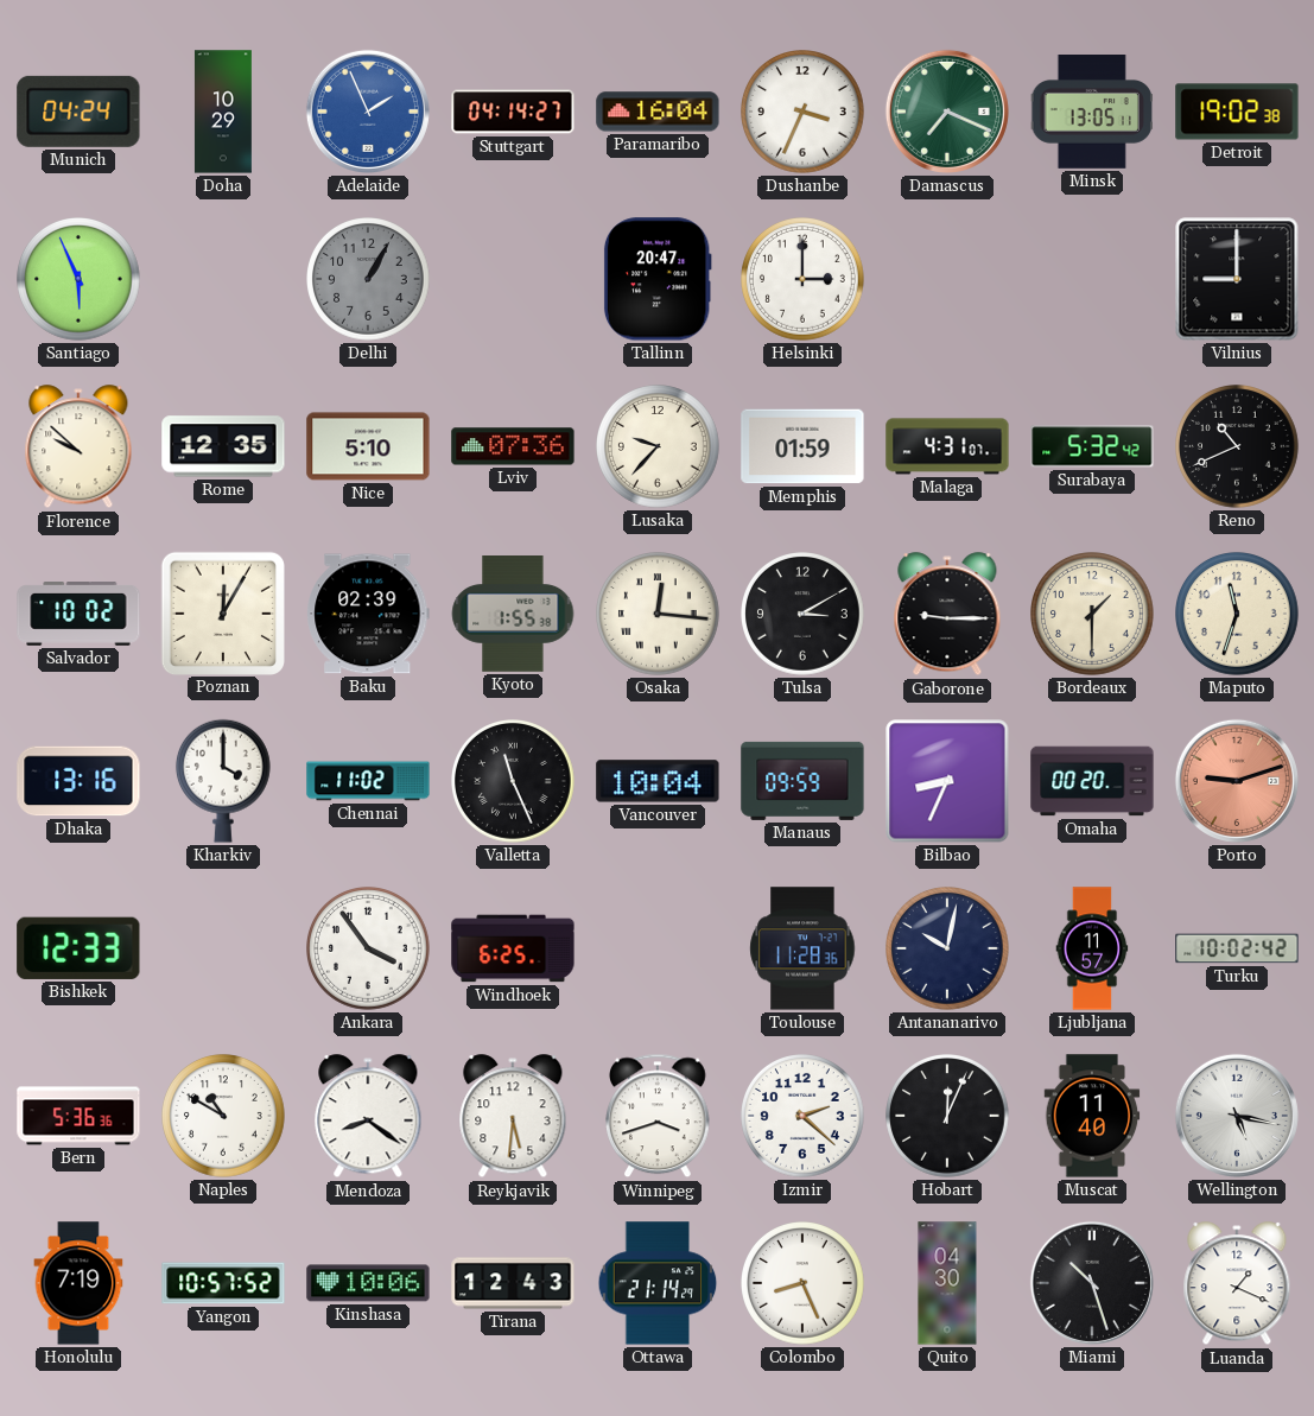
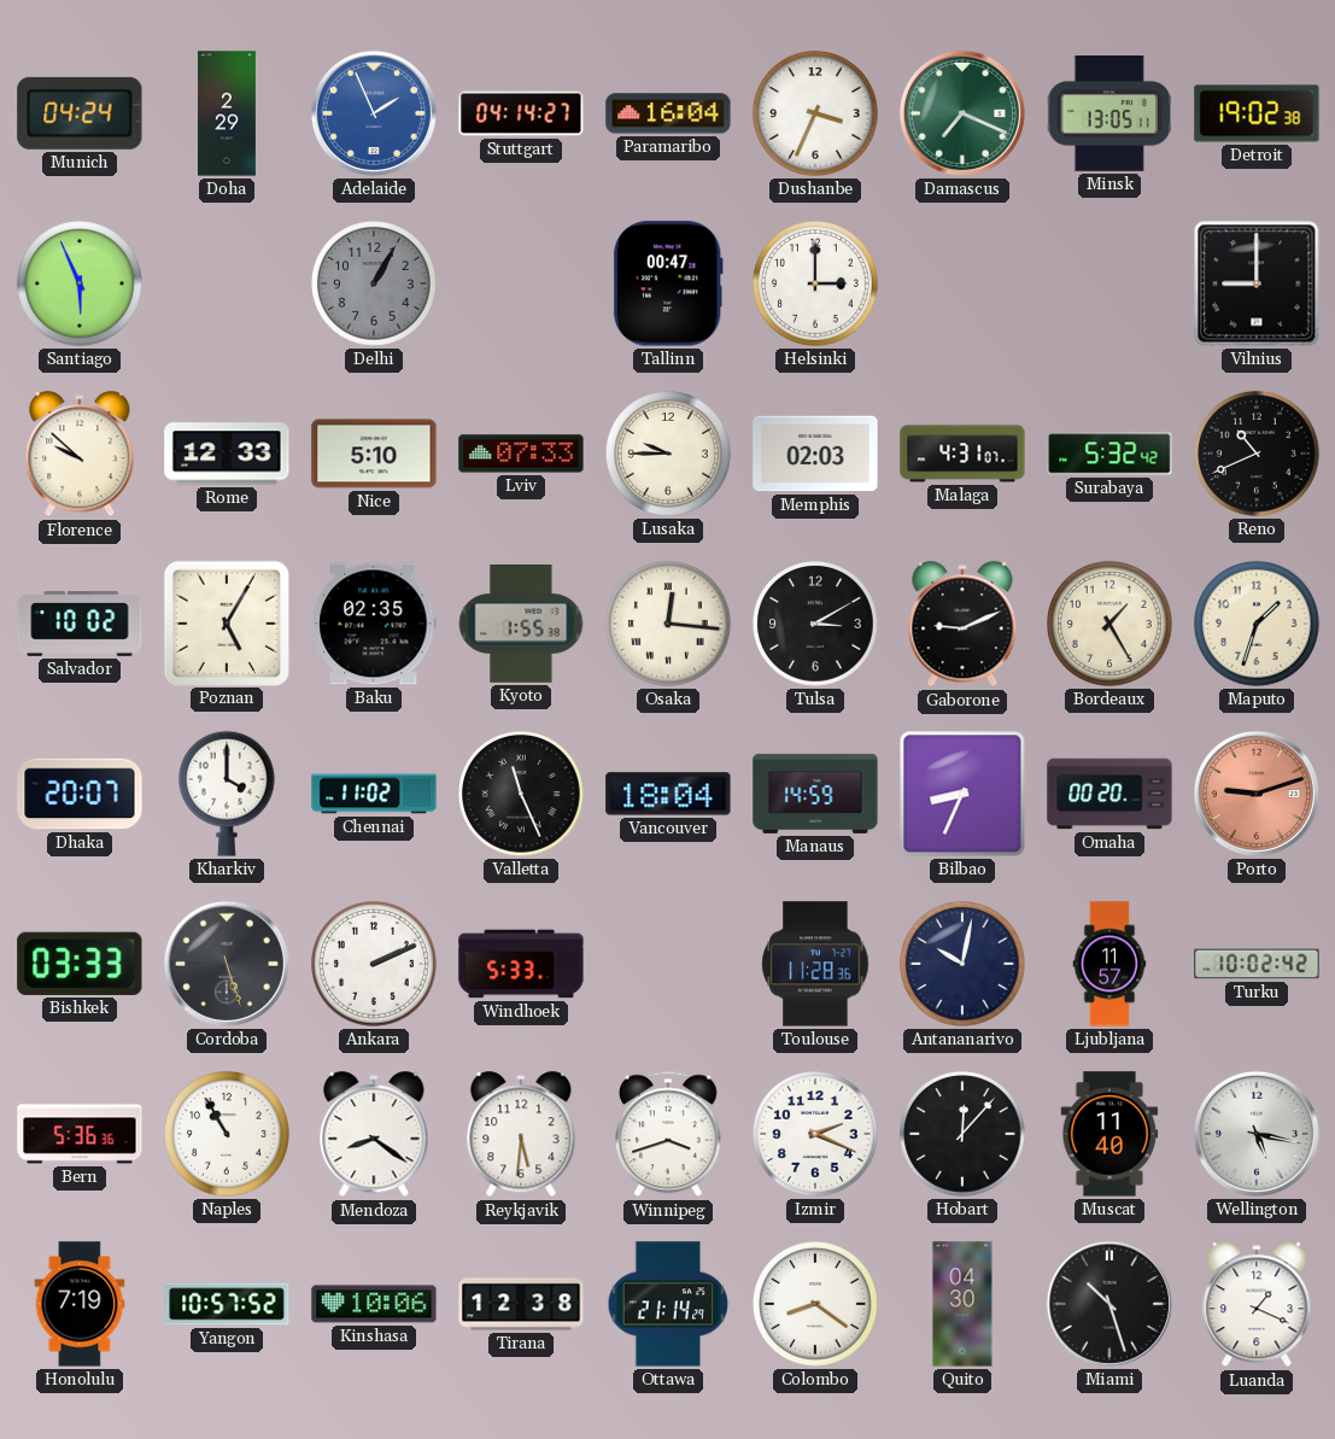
Doha: 10:29 -> 2:29
Tallinn: 20:47 -> 00:47
Rome: 12:35 -> 12:33
Lviv: 07:36 -> 07:33
Lusaka: 9:37 -> 9:45
Memphis: 01:59 -> 02:03
Poznan: 12:05 -> 5:05
Baku: 02:39 -> 02:35
Gaborone: 9:15 -> 9:11
Bordeaux: 1:30 -> 1:25
Maputo: 11:33 -> 1:33
Dhaka: 13:16 -> 20:07
Vancouver: 10:04 -> 18:04
Manaus: 09:59 -> 14:59
Bishkek: 12:33 -> 03:33
Cordoba: none -> 5:27
Ankara: 3:54 -> 2:11
Windhoek: 6:25 -> 5:33
Naples: 10:50 -> 10:55
Izmir: 2:22 -> 2:19
Hobart: 12:04 -> 12:07
Tirana: 12:43 -> 12:38
Colombo: 8:26 -> 8:21
